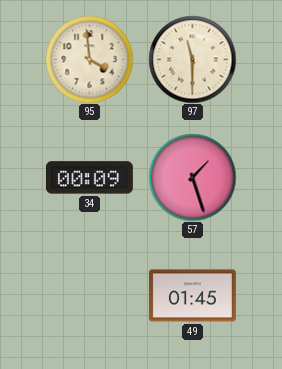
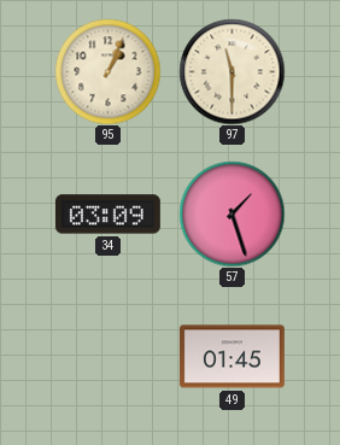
95: 3:59 -> 1:04
34: 00:09 -> 03:09
